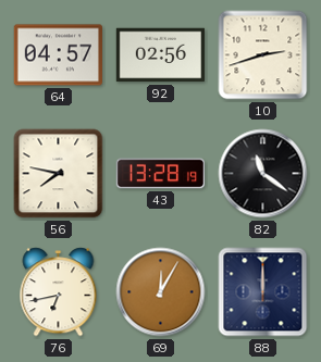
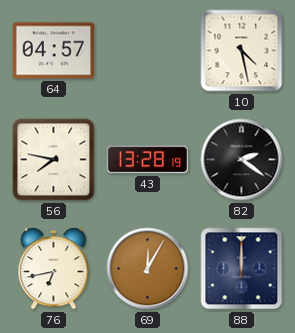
92: 02:56 -> none
10: 2:42 -> 4:28
82: 11:21 -> 2:21
